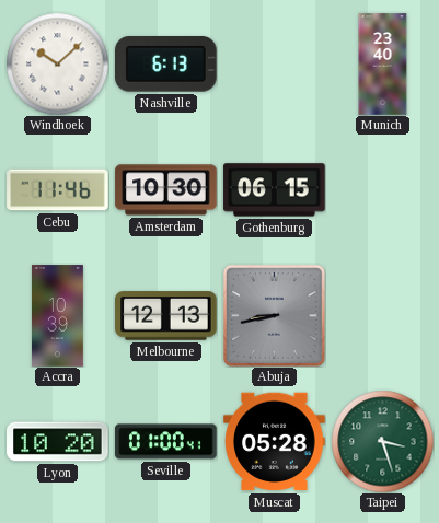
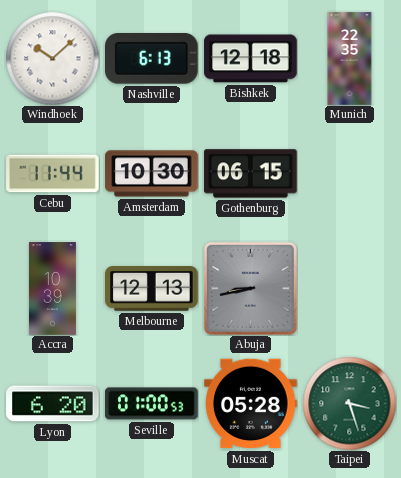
Bishkek: none -> 12:18
Munich: 23:40 -> 22:35
Cebu: 11:46 -> 11:44
Lyon: 10:20 -> 6:20
Seville: 01:00:41 -> 01:00:53
